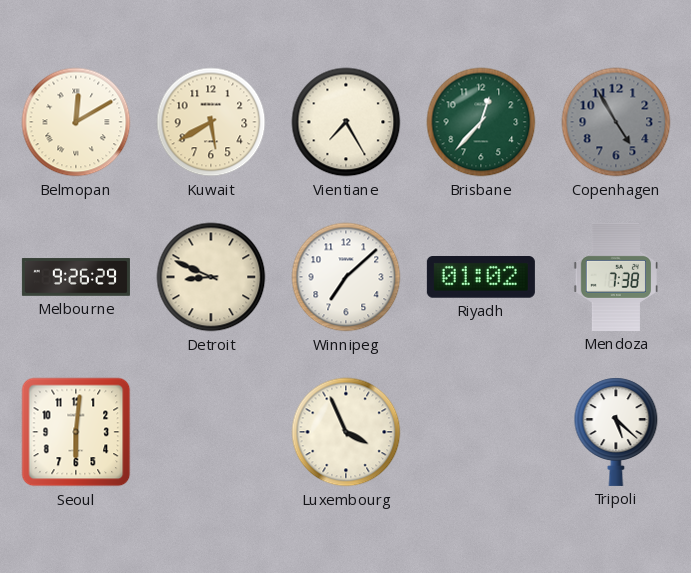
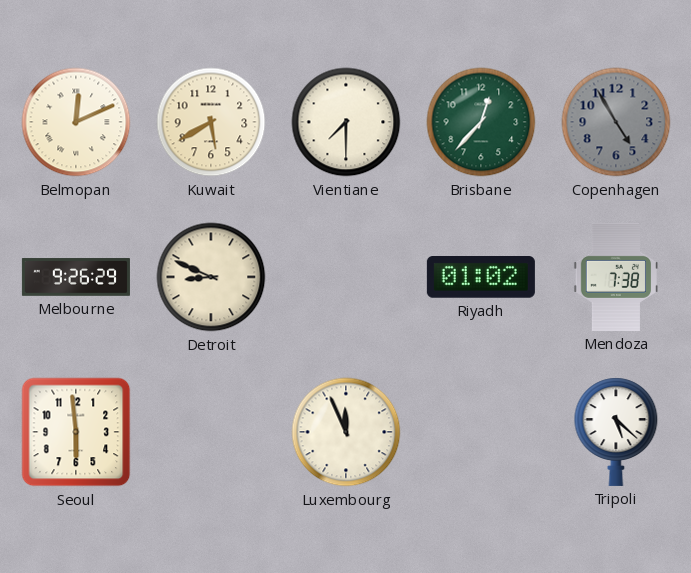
Belmopan: 12:10 -> 12:11
Vientiane: 7:25 -> 7:30
Winnipeg: 7:08 -> none
Seoul: 6:01 -> 5:59
Luxembourg: 3:56 -> 11:56
